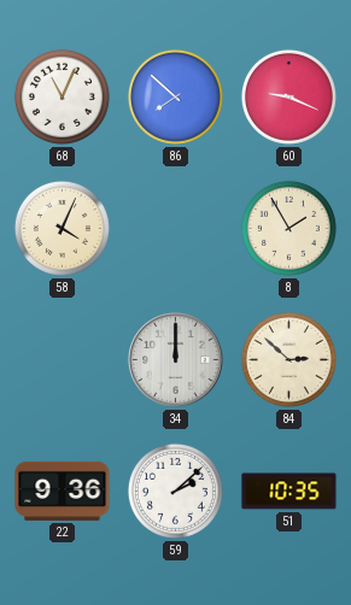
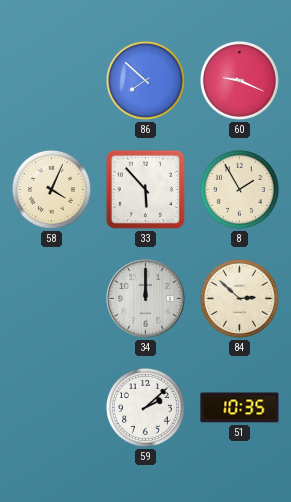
68: 11:04 -> none
33: none -> 5:53
22: 9:36 -> none
